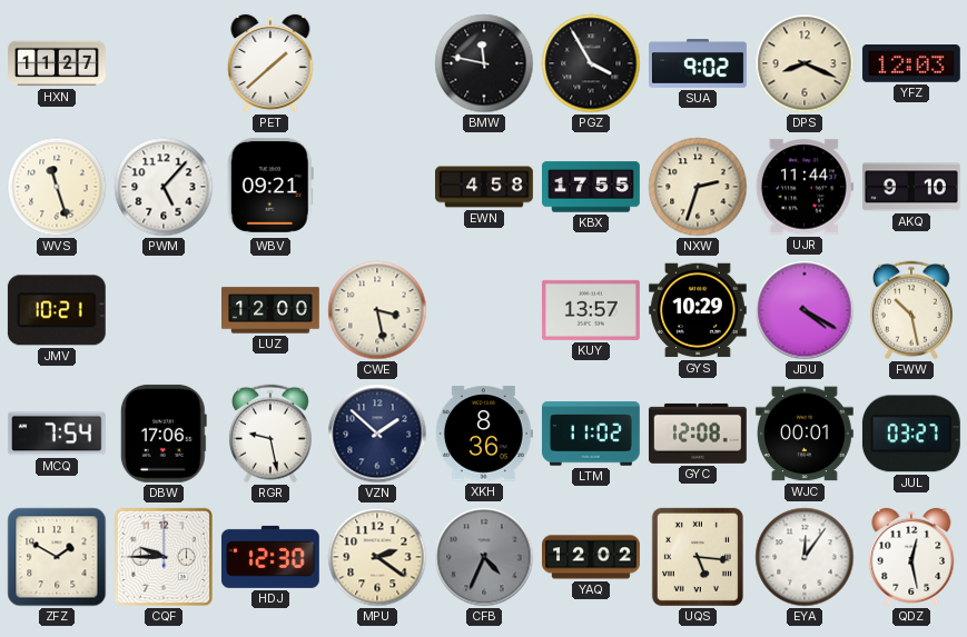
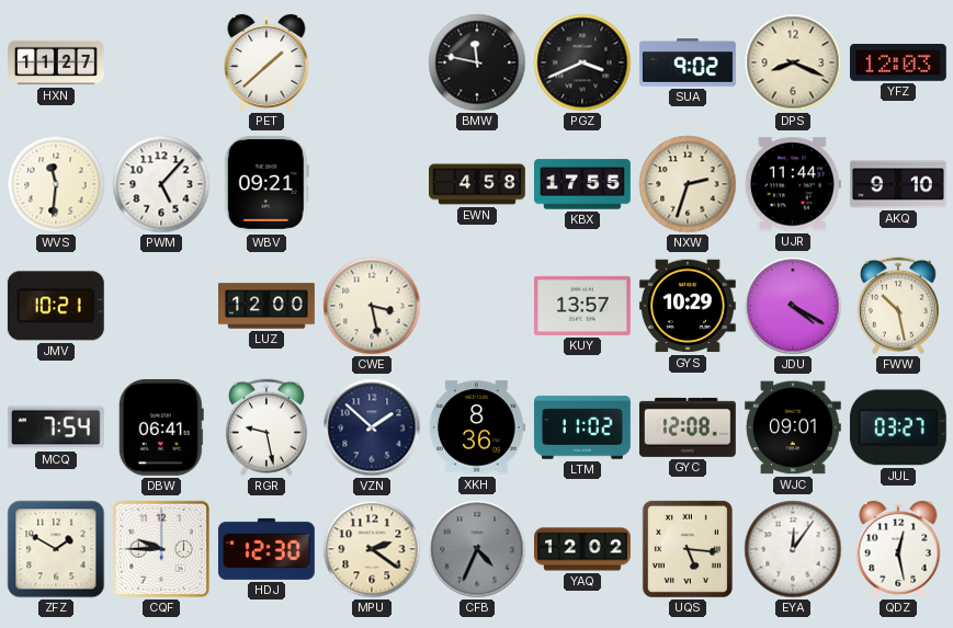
PGZ: 3:55 -> 3:41
WVS: 11:27 -> 11:31
DBW: 17:06 -> 06:41
WJC: 00:01 -> 09:01
